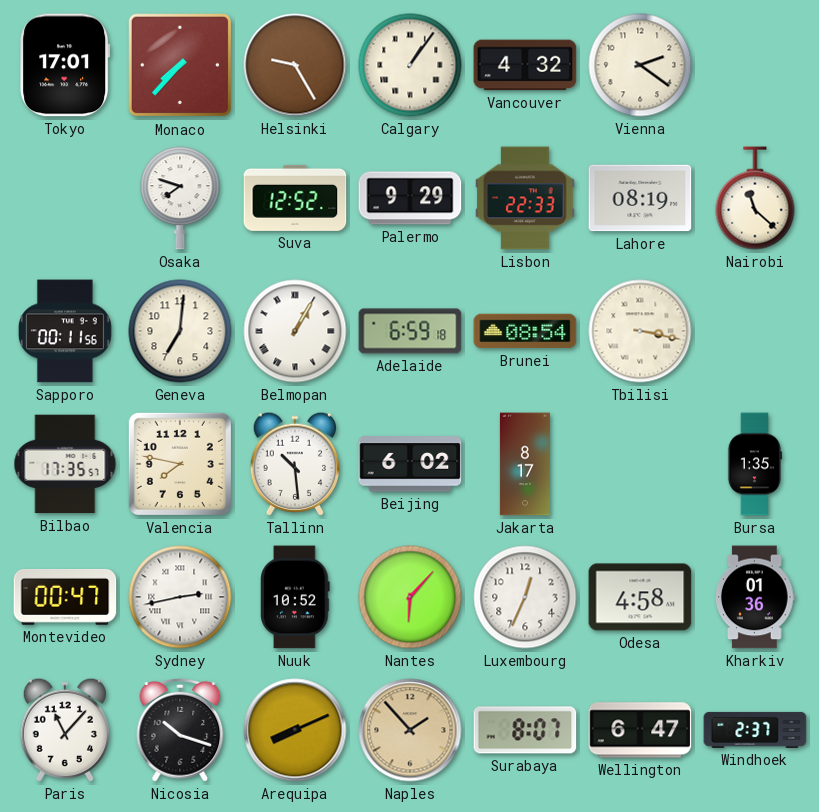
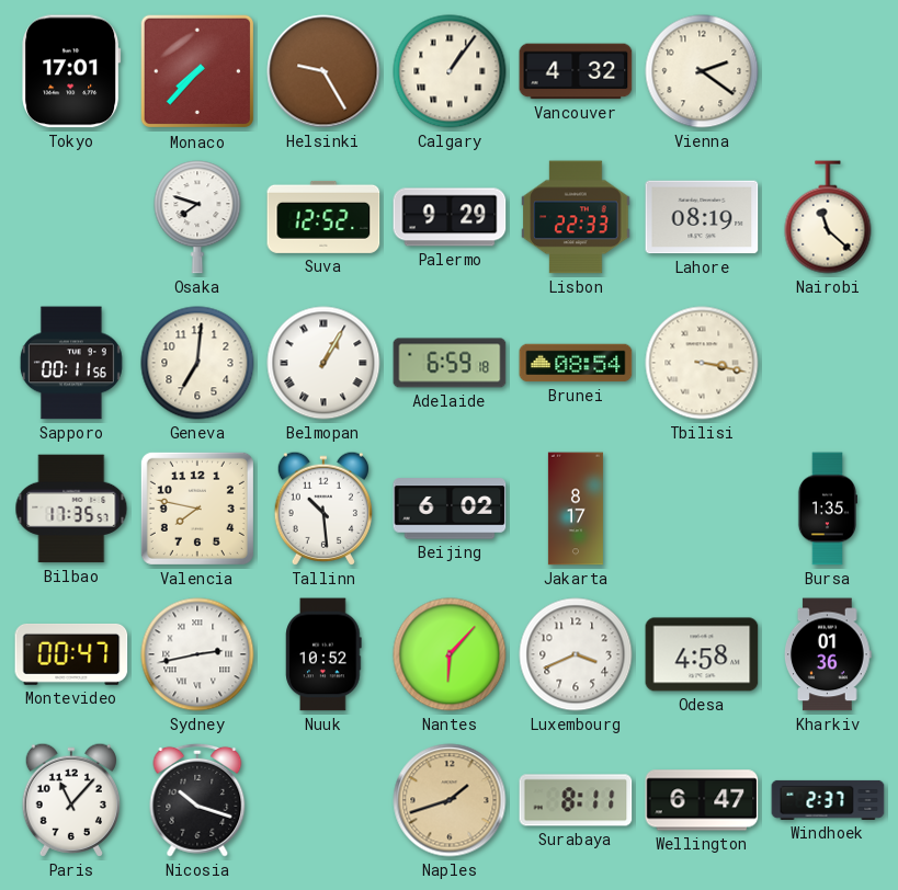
Luxembourg: 12:34 -> 3:41
Arequipa: 8:11 -> none
Naples: 1:53 -> 1:42
Surabaya: 8:07 -> 8:11
